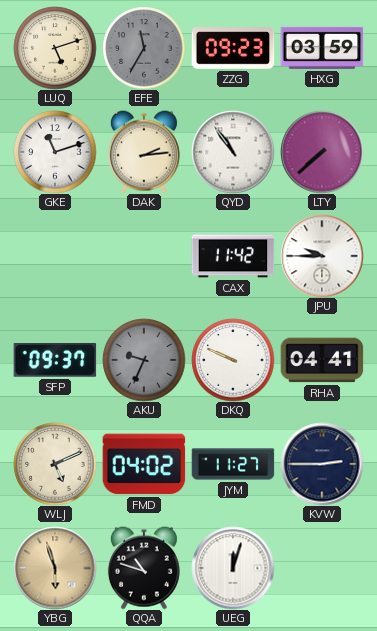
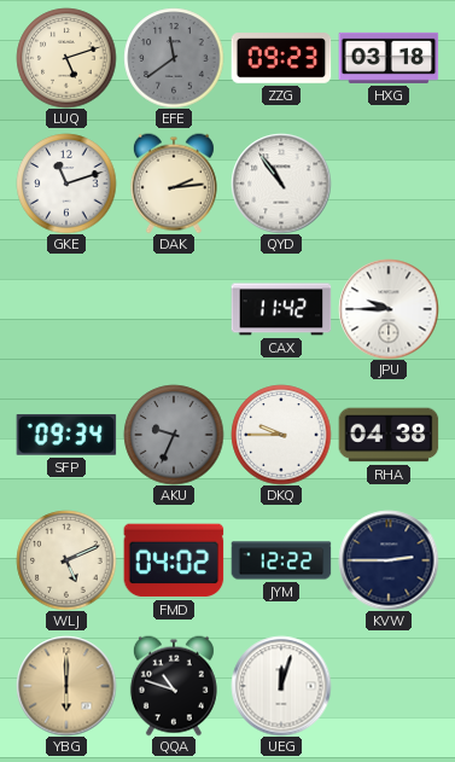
EFE: 11:35 -> 11:39
HXG: 03:59 -> 03:18
LTY: 7:38 -> none
SFP: 09:37 -> 09:34
DKQ: 9:49 -> 9:45
RHA: 04:41 -> 04:38
JYM: 11:27 -> 12:22
YBG: 5:57 -> 6:00
